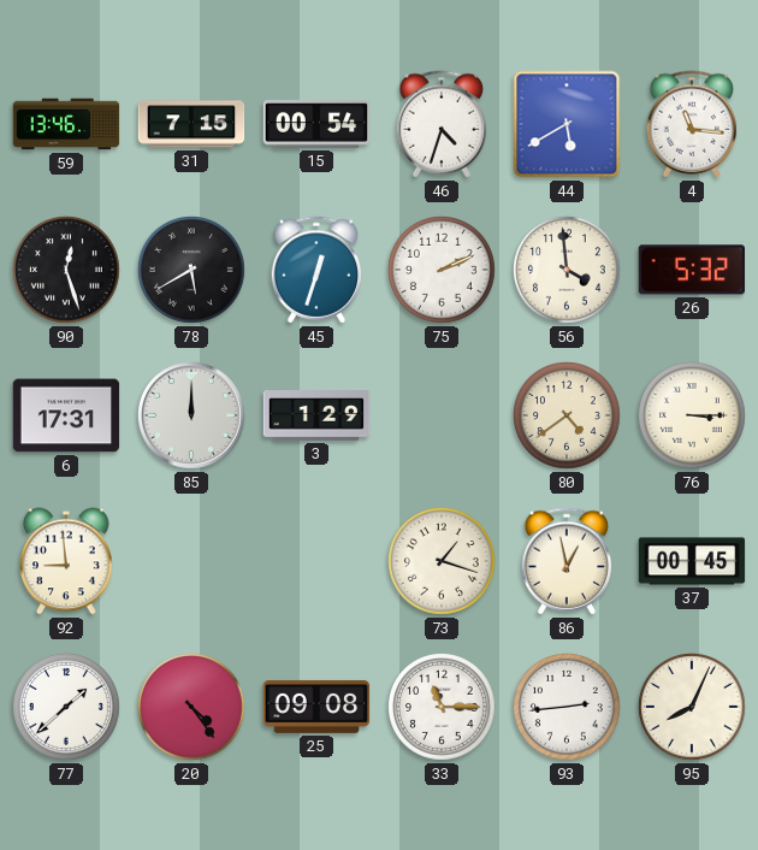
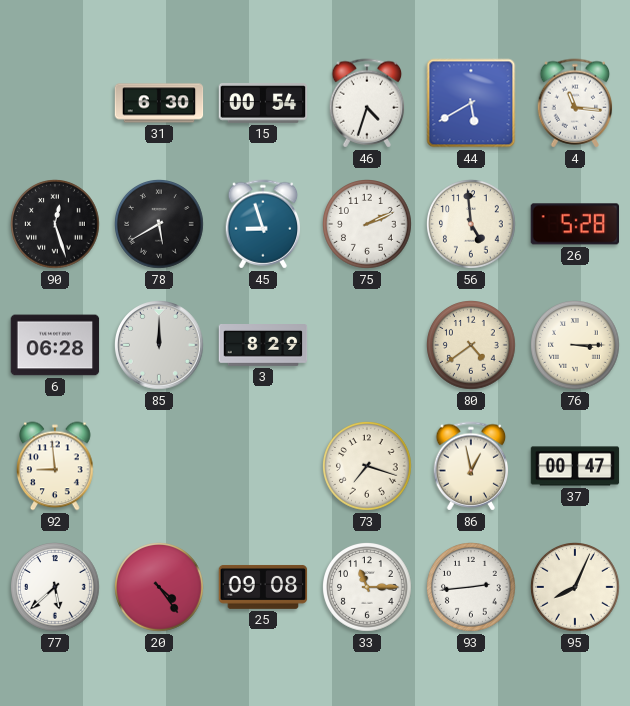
59: 13:46 -> none
31: 7:15 -> 6:30
45: 12:33 -> 8:57
56: 3:59 -> 4:59
26: 5:32 -> 5:28
6: 17:31 -> 06:28
3: 1:29 -> 8:29
73: 1:18 -> 7:18
37: 00:45 -> 00:47
77: 1:38 -> 5:38
